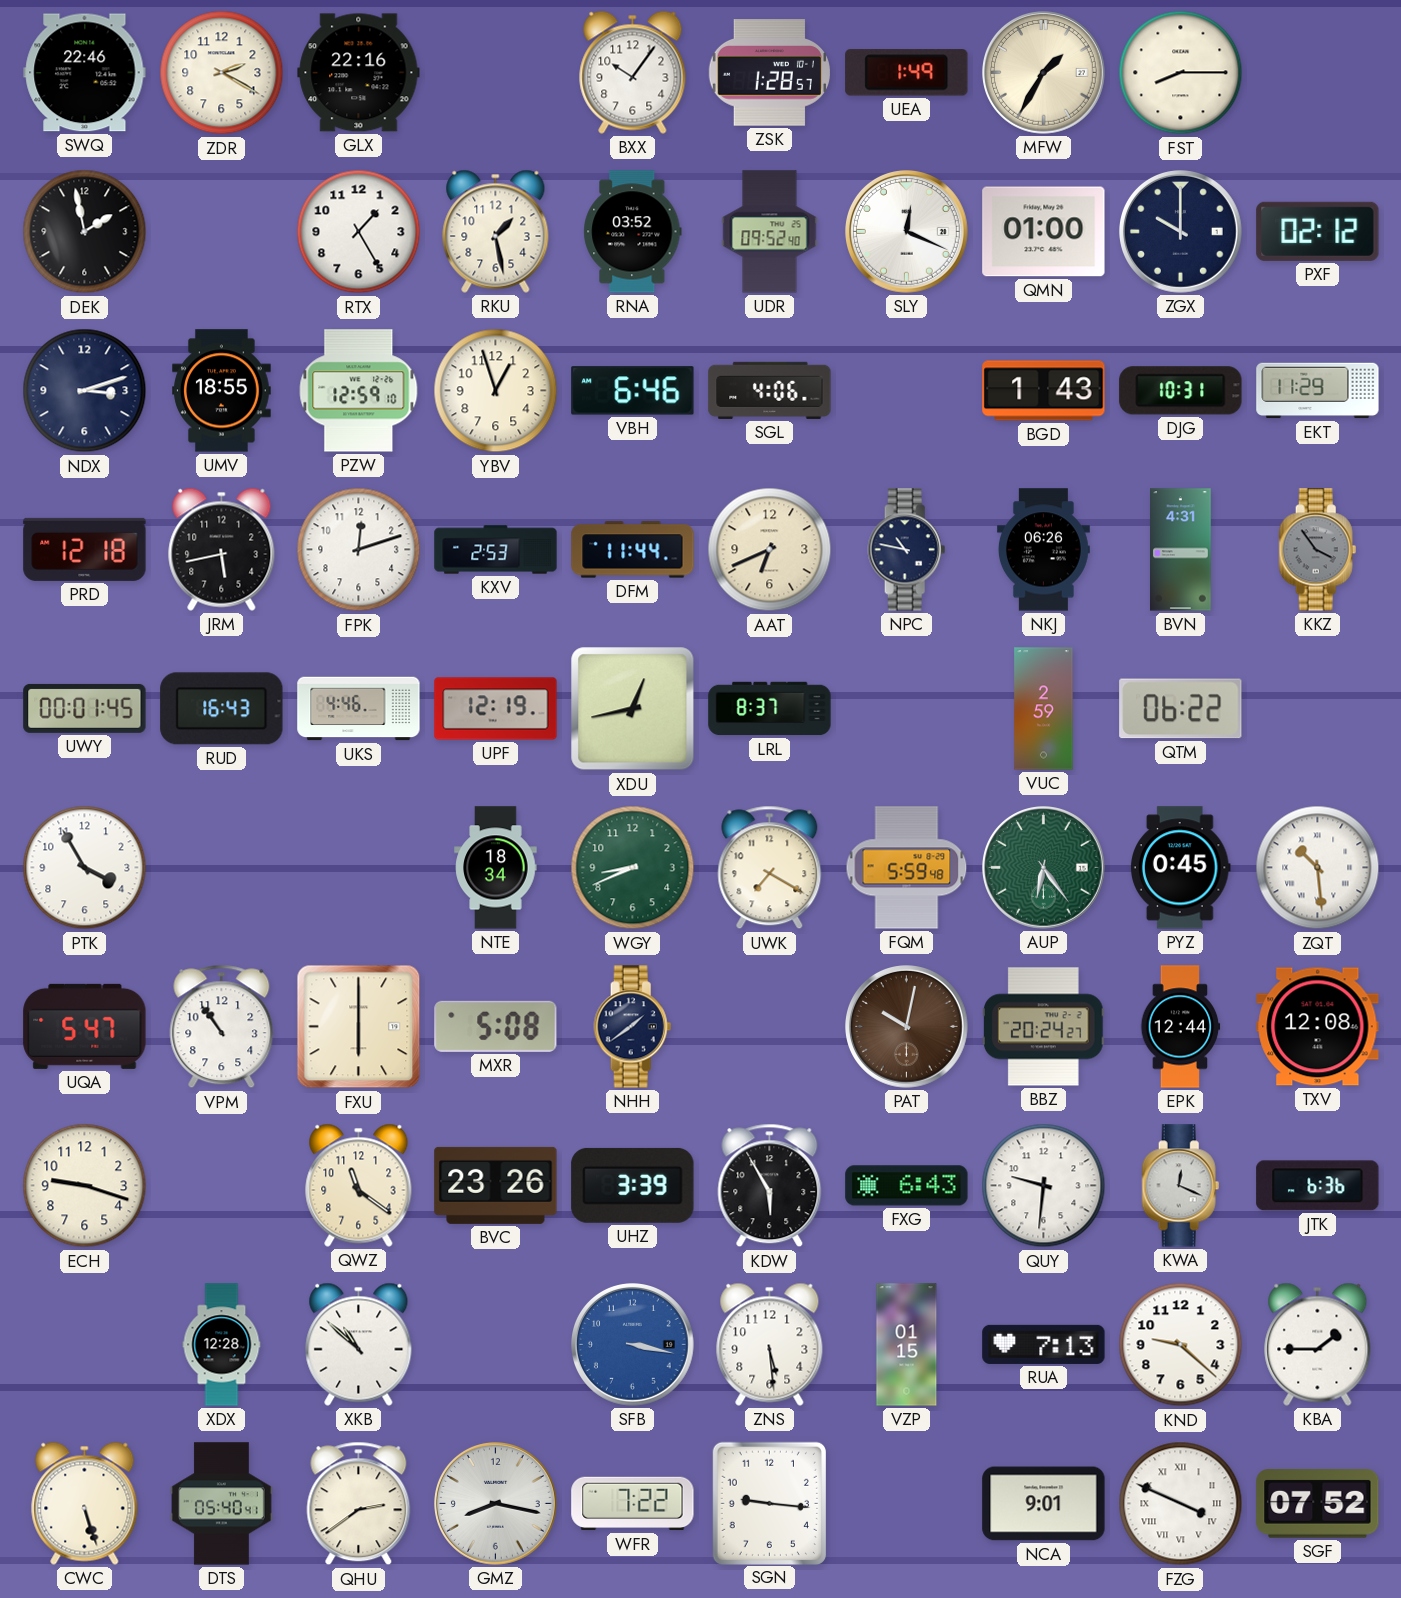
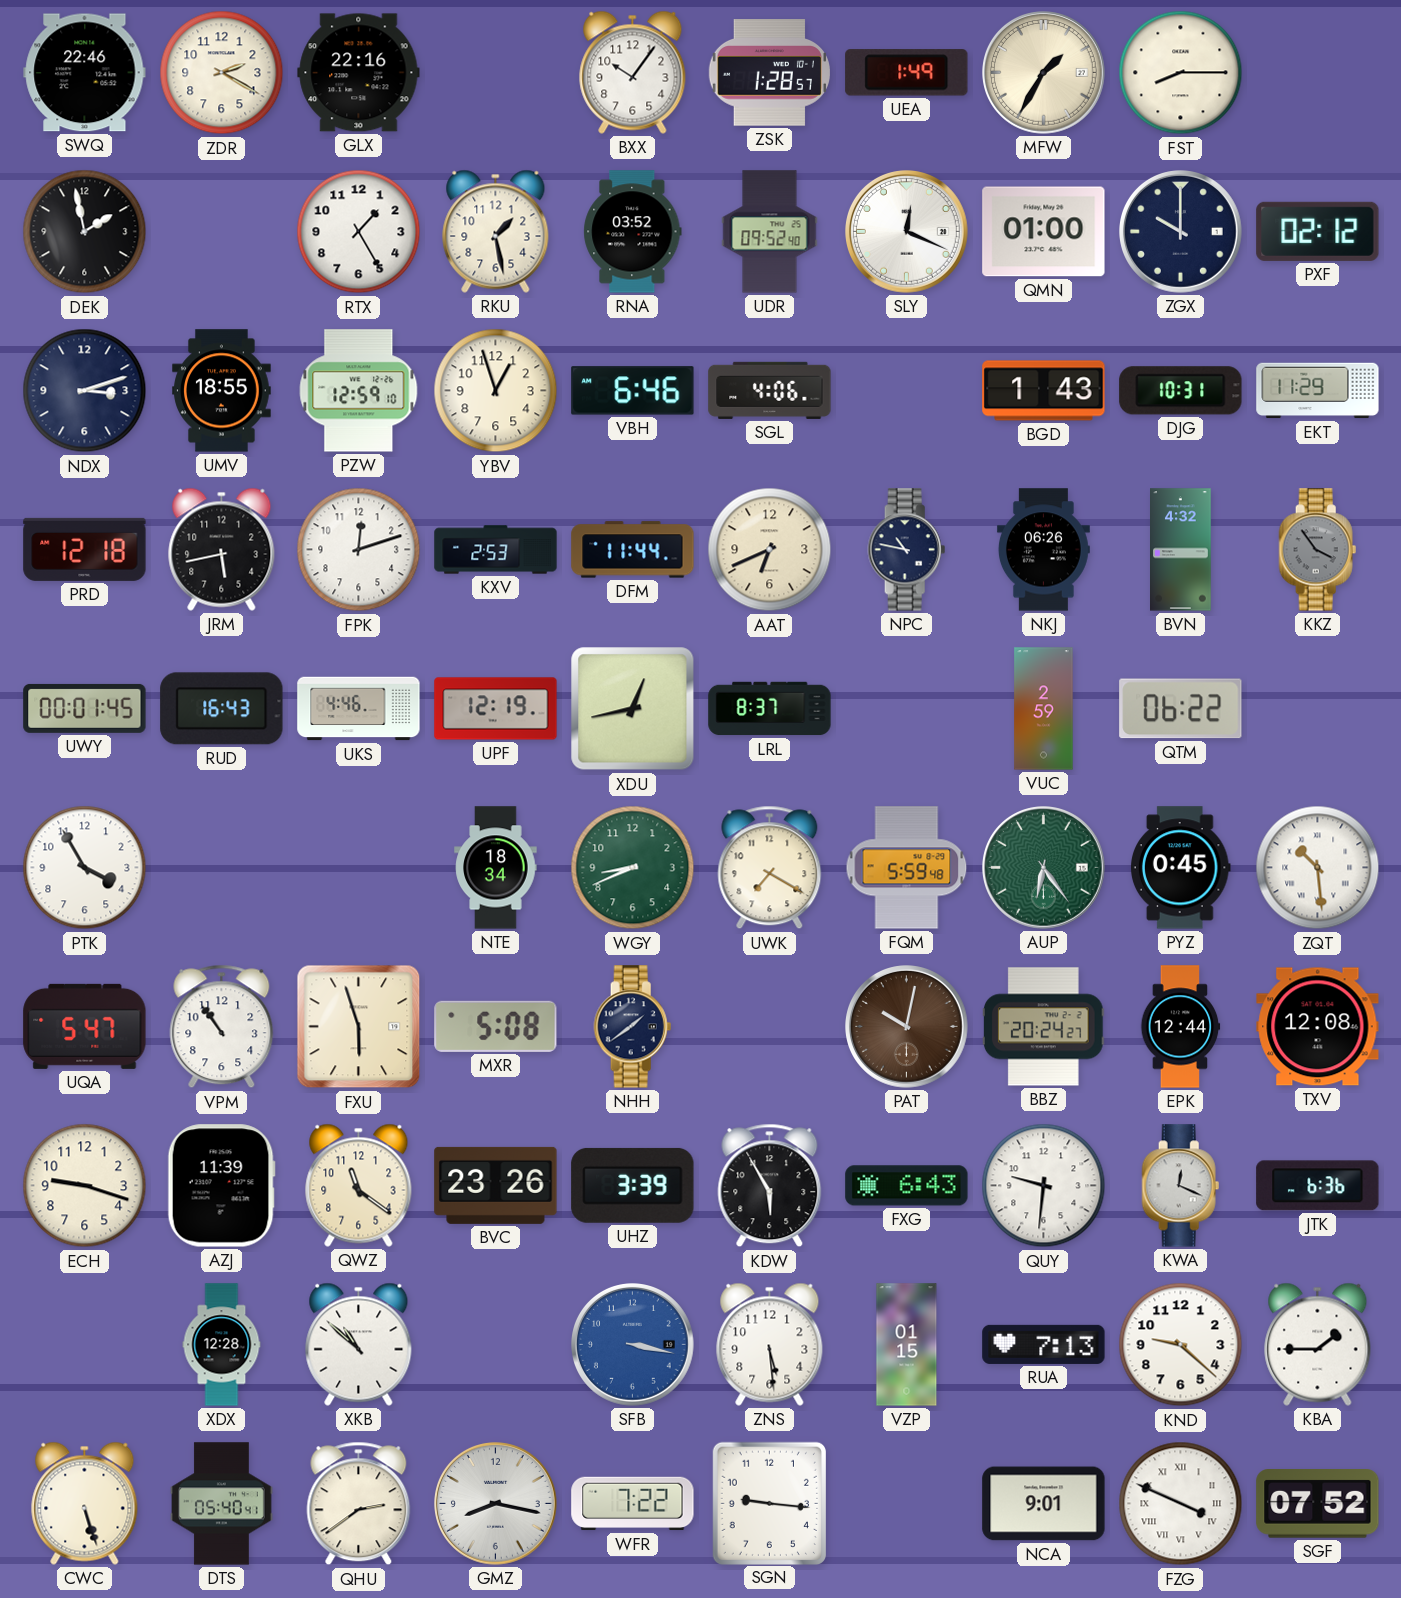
BVN: 4:31 -> 4:32
FXU: 6:00 -> 5:57
AZJ: none -> 11:39
